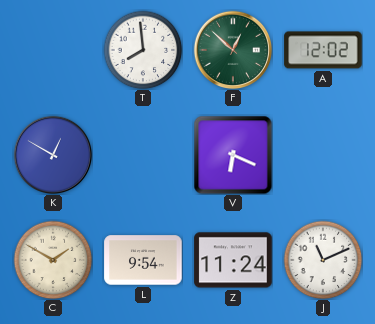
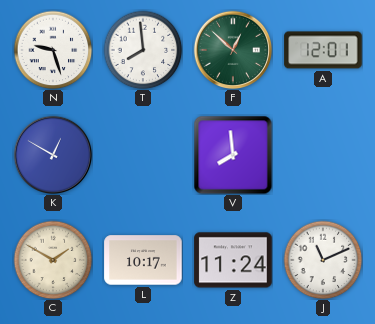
N: none -> 9:27
A: 12:02 -> 12:01
V: 6:19 -> 7:59
L: 9:54 -> 10:17
